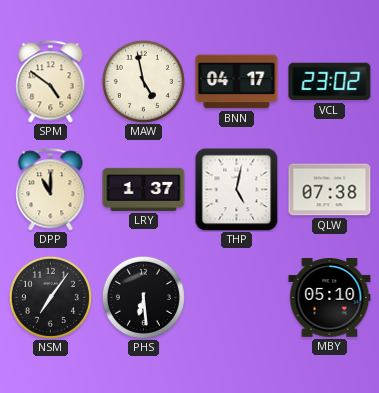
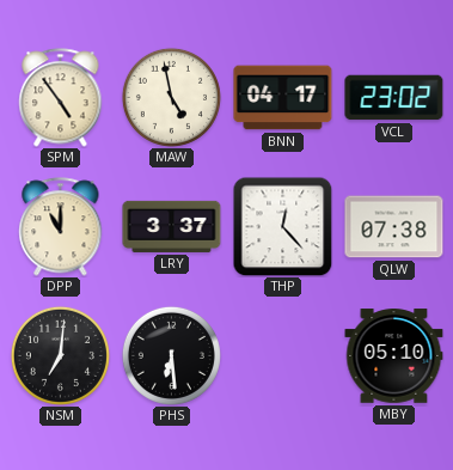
SPM: 4:51 -> 4:54
LRY: 1:37 -> 3:37
THP: 5:02 -> 12:23
NSM: 7:06 -> 7:01
